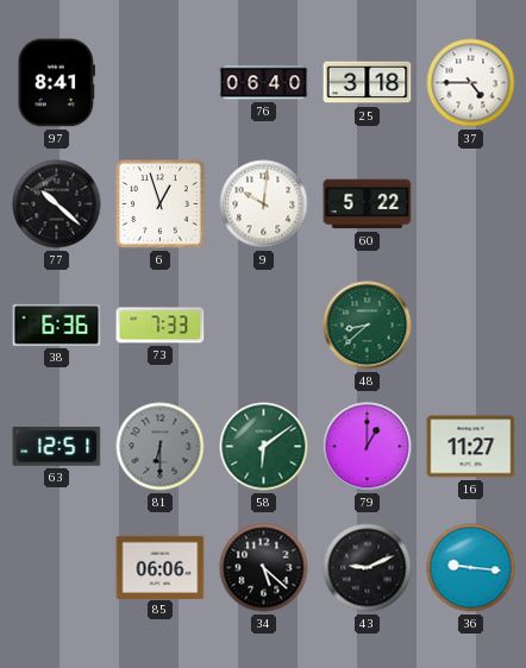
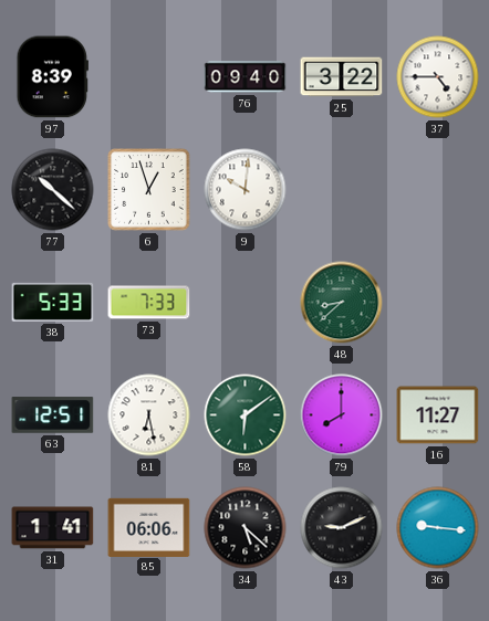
97: 8:41 -> 8:39
76: 06:40 -> 09:40
25: 3:18 -> 3:22
60: 5:22 -> none
38: 6:36 -> 5:33
81: 6:30 -> 6:28
81 dial: grey -> white
79: 1:00 -> 8:00
31: none -> 1:41
